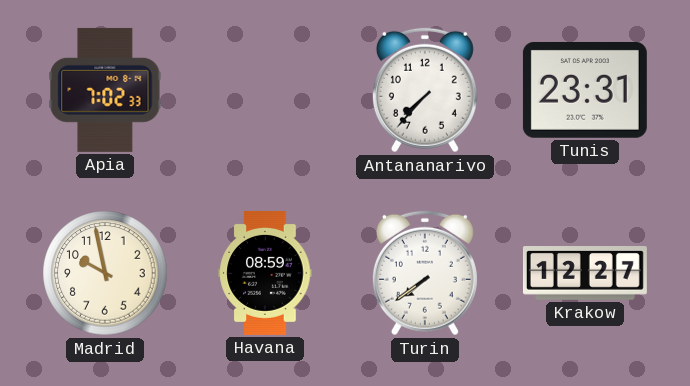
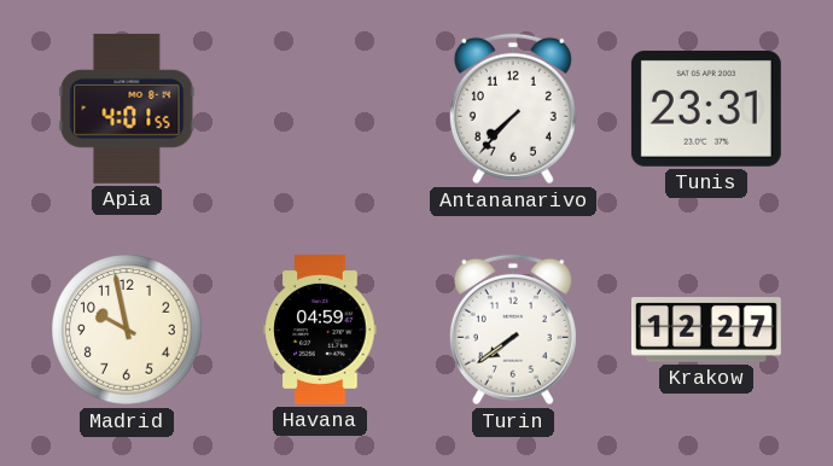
Apia: 7:02 -> 4:01
Havana: 08:59 -> 04:59
